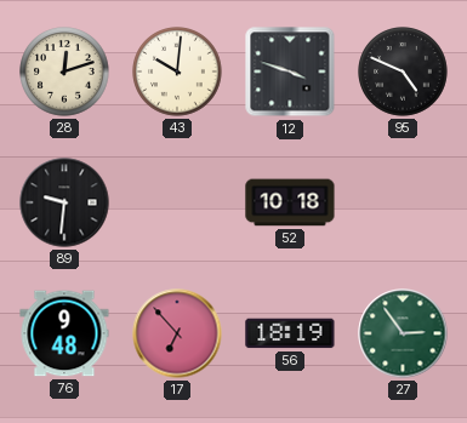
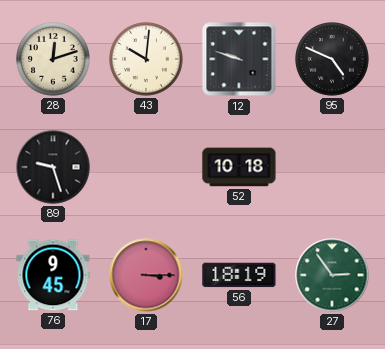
12: 3:48 -> 9:48
89: 9:31 -> 9:27
76: 9:48 -> 9:45
17: 6:53 -> 3:15
